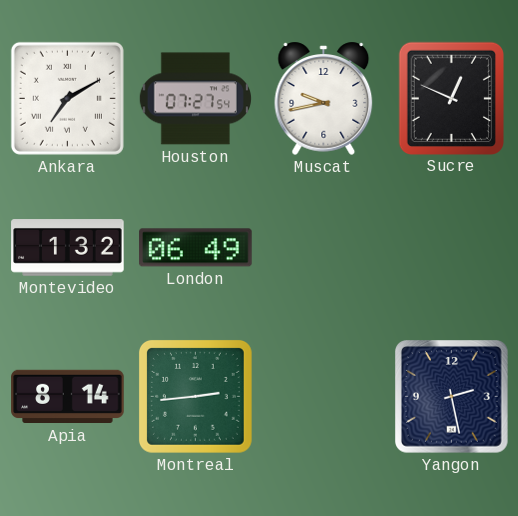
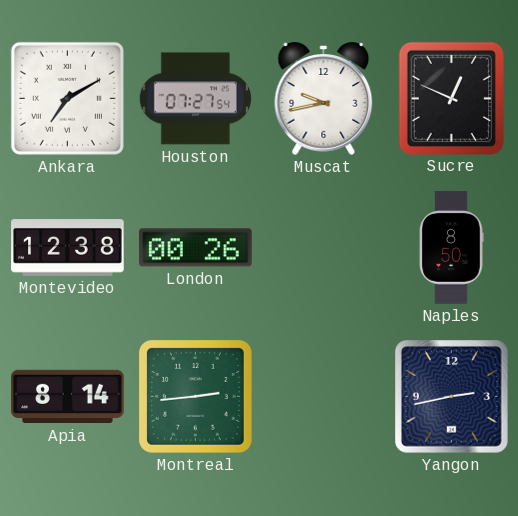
Montevideo: 1:32 -> 12:38
London: 06:49 -> 00:26
Naples: none -> 8:50
Yangon: 2:28 -> 2:43
